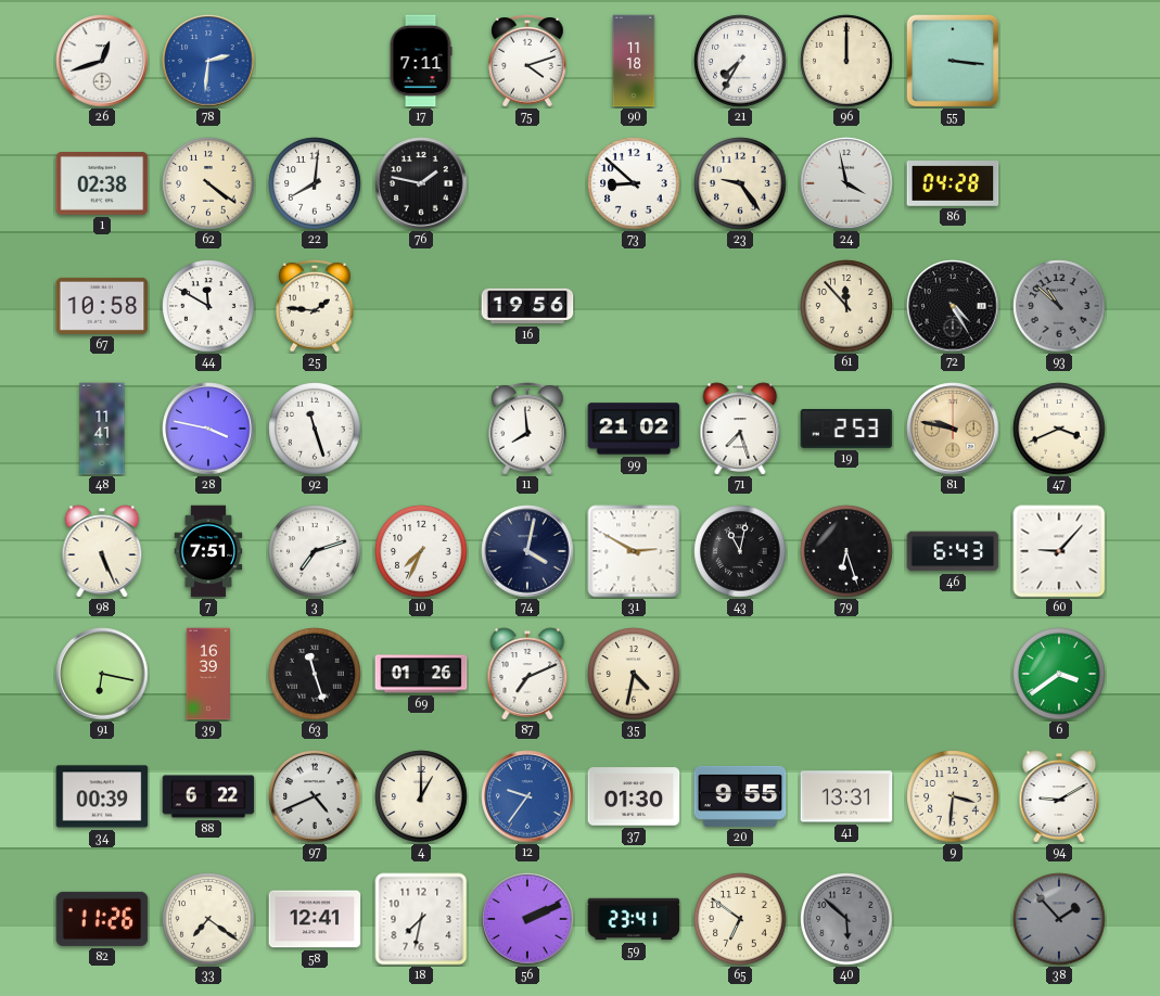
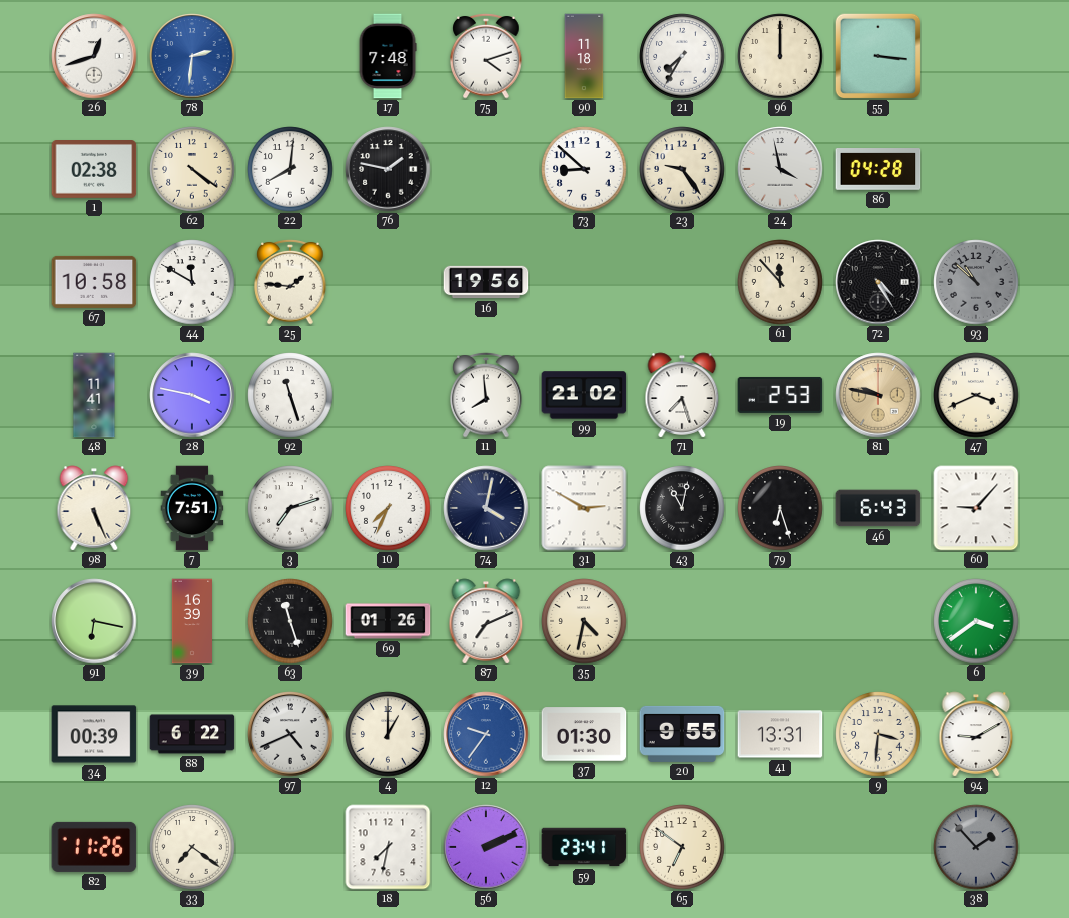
17: 7:11 -> 7:48
58: 12:41 -> none
40: 5:52 -> none
